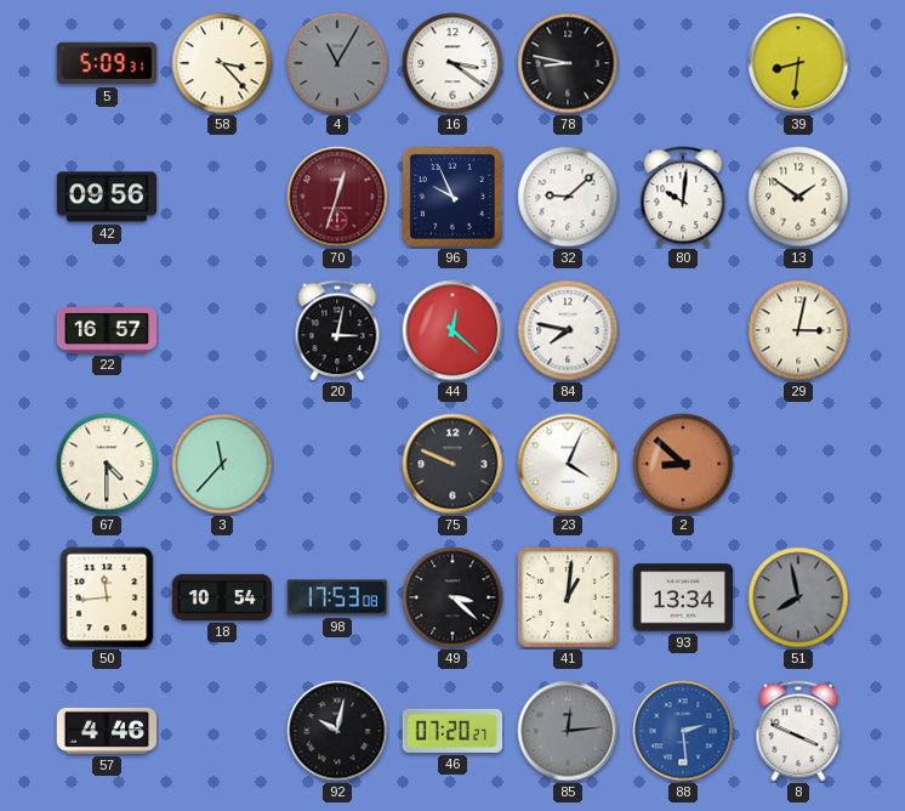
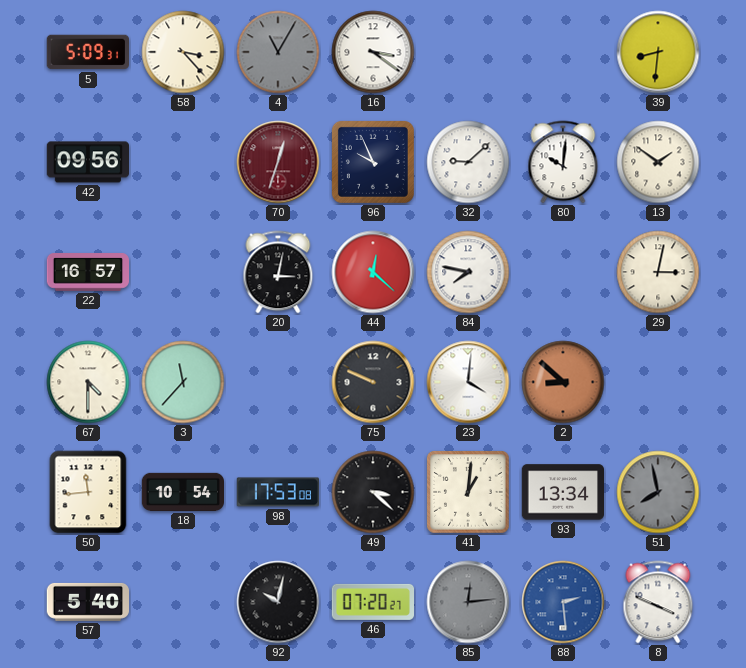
78: 8:47 -> none
23: 4:04 -> 4:01
57: 4:46 -> 5:40
